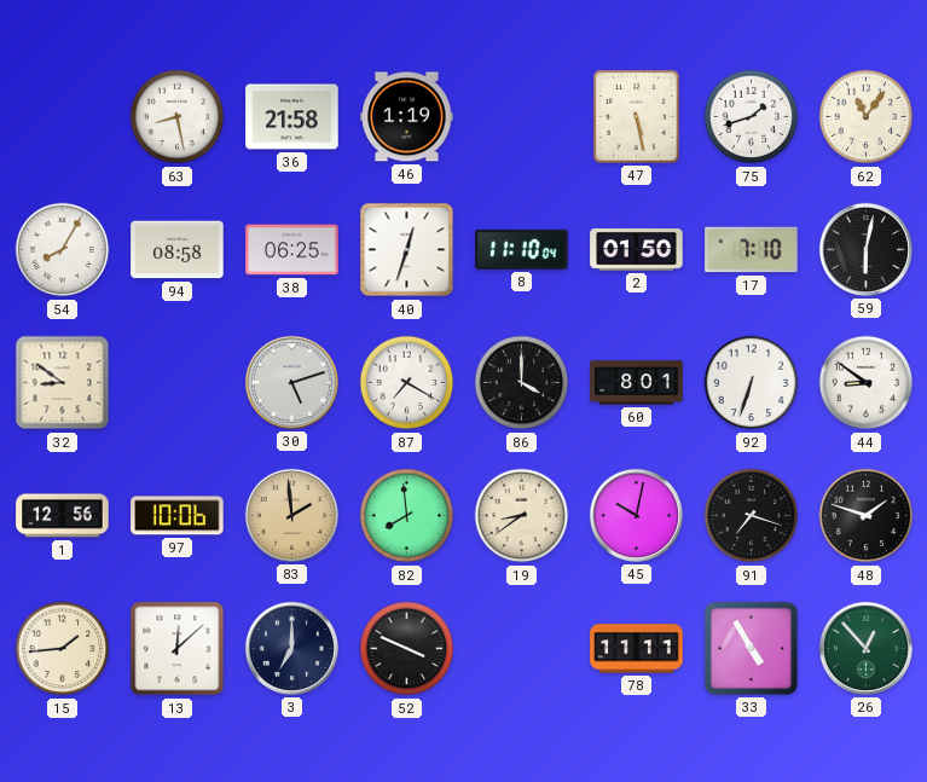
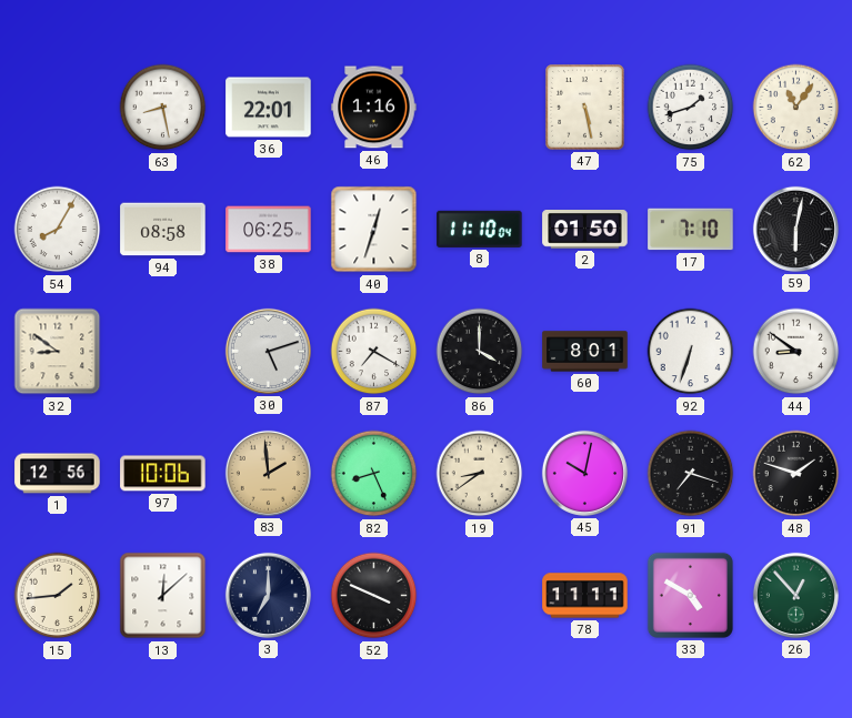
36: 21:58 -> 22:01
46: 1:19 -> 1:16
82: 7:59 -> 8:26
33: 4:55 -> 4:50
